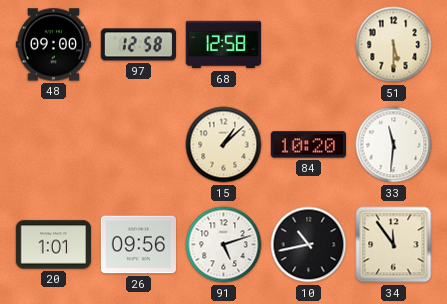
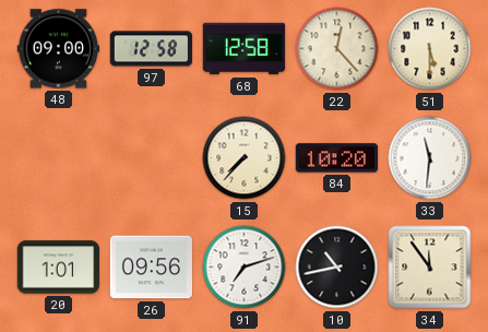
22: none -> 12:23
15: 1:08 -> 7:37
91: 5:12 -> 7:12
